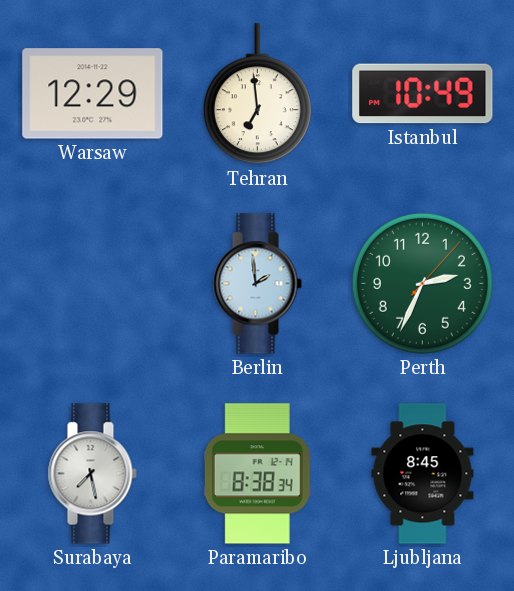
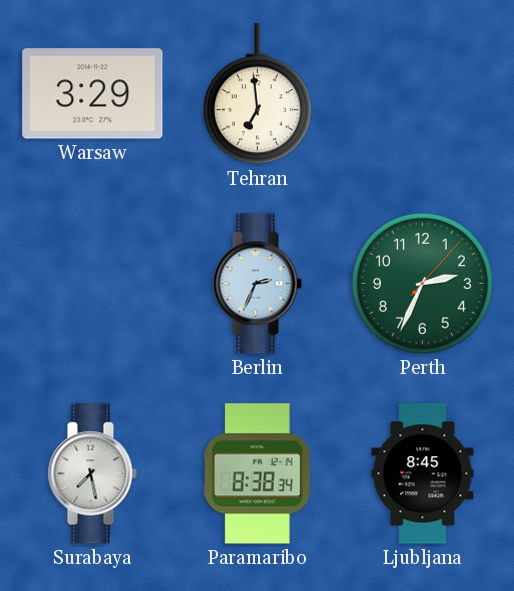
Warsaw: 12:29 -> 3:29
Istanbul: 10:49 -> none
Berlin: 1:59 -> 2:34
